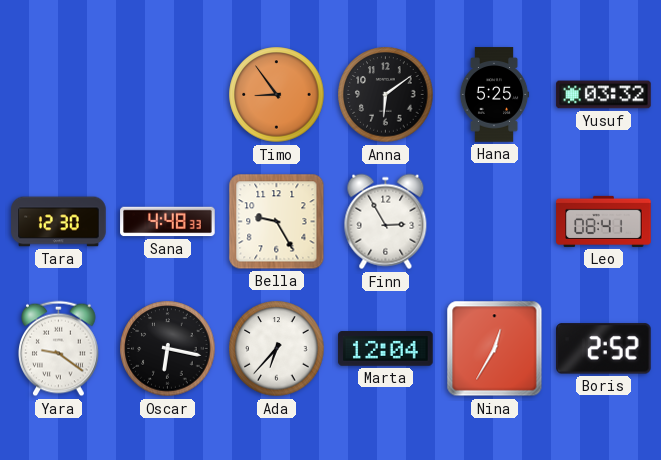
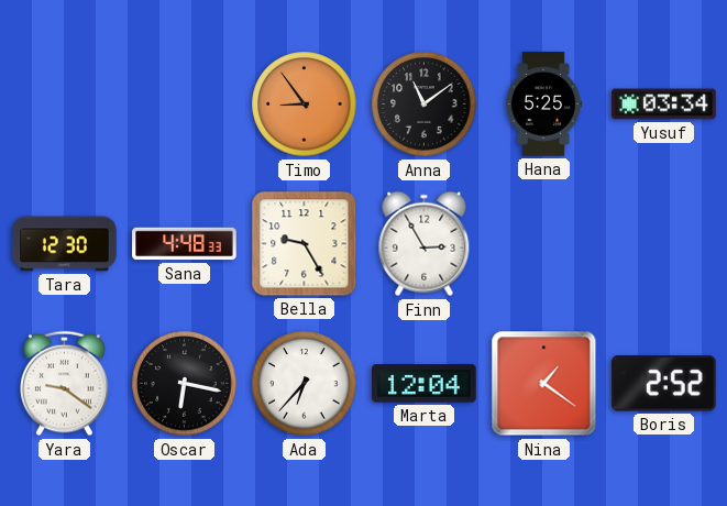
Anna: 6:09 -> 11:09
Yusuf: 03:32 -> 03:34
Leo: 08:41 -> none
Nina: 12:35 -> 1:21
